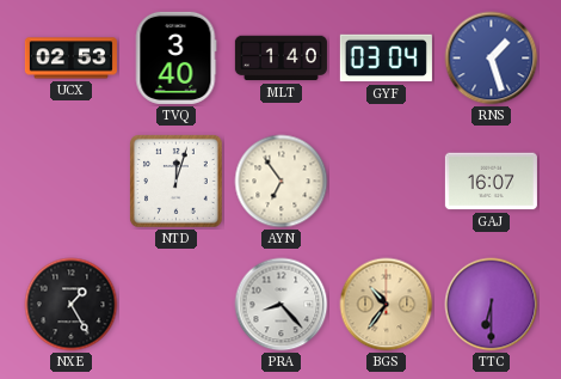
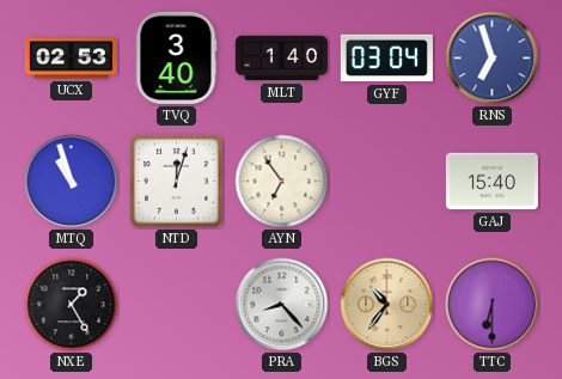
RNS: 1:27 -> 6:57
MTQ: none -> 10:57
GAJ: 16:07 -> 15:40
